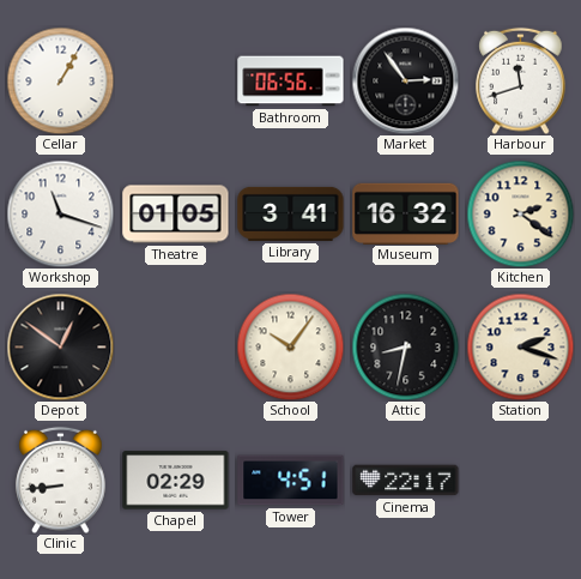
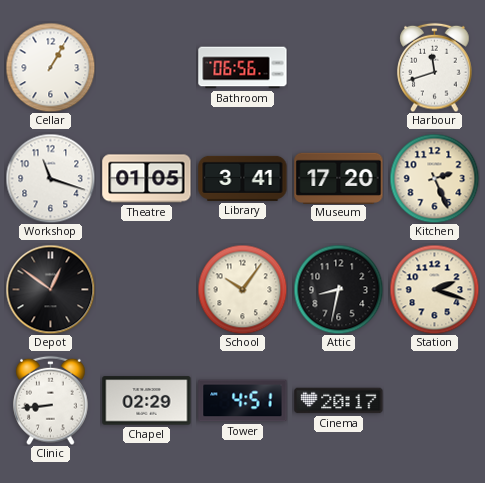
Market: 2:54 -> none
Museum: 16:32 -> 17:20
Kitchen: 2:21 -> 2:26
Cinema: 22:17 -> 20:17
